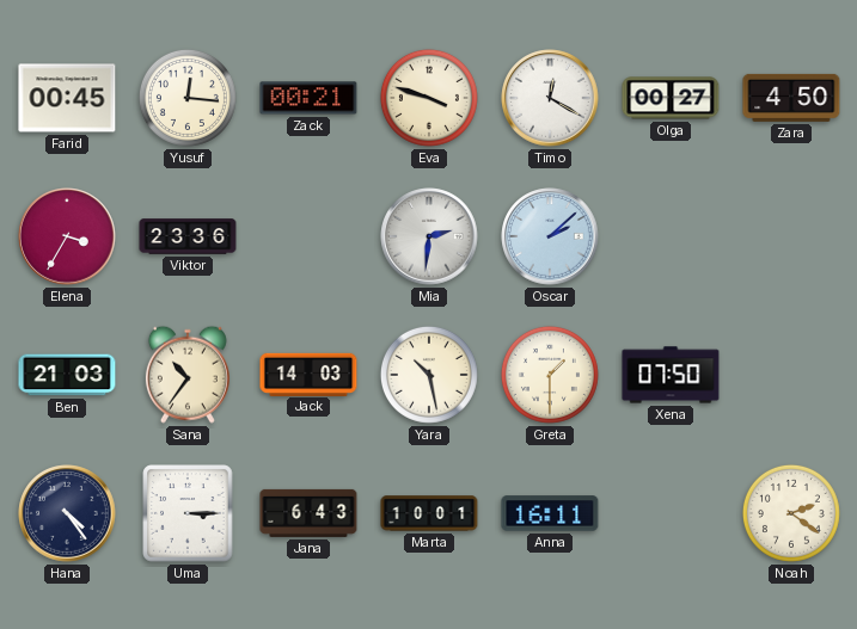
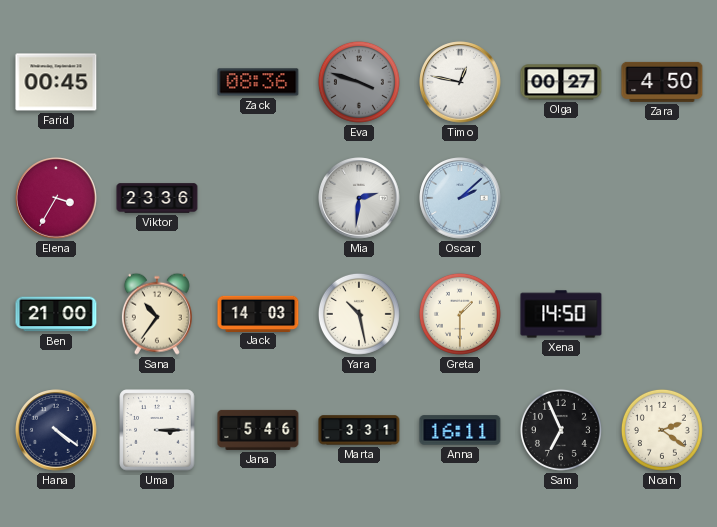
Yusuf: 12:16 -> none
Zack: 00:21 -> 08:36
Eva dial: cream -> grey
Timo: 12:20 -> 12:47
Ben: 21:03 -> 21:00
Xena: 07:50 -> 14:50
Hana: 4:24 -> 4:21
Jana: 6:43 -> 5:46
Marta: 10:01 -> 3:31
Sam: none -> 6:56
